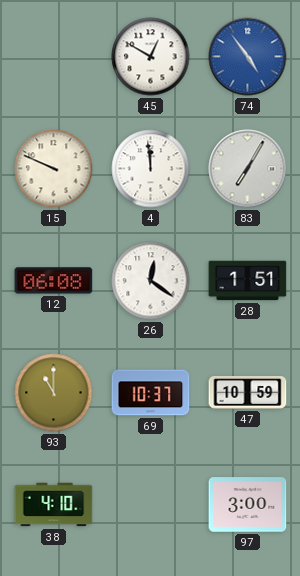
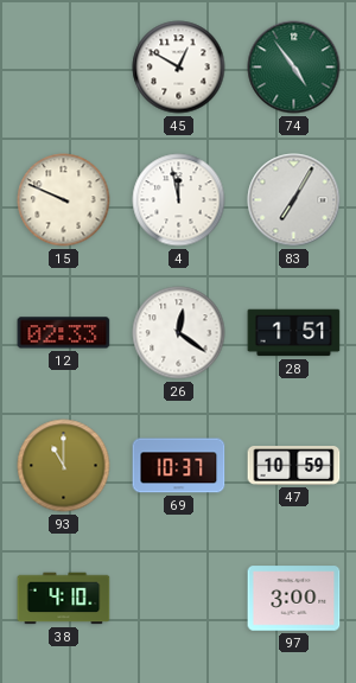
74 dial: blue -> green
4: 11:59 -> 11:58
12: 06:08 -> 02:33
